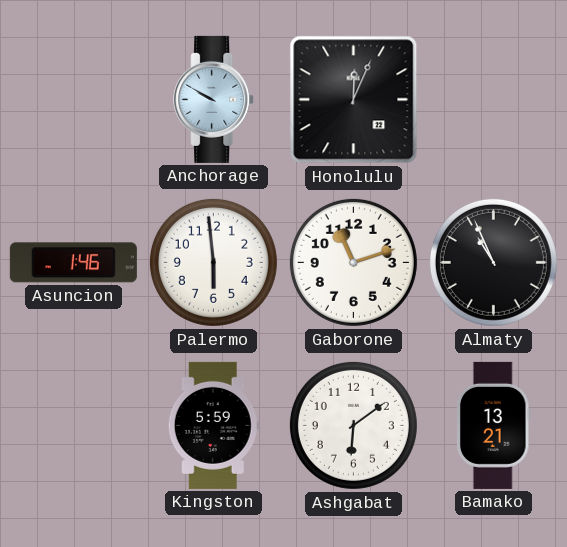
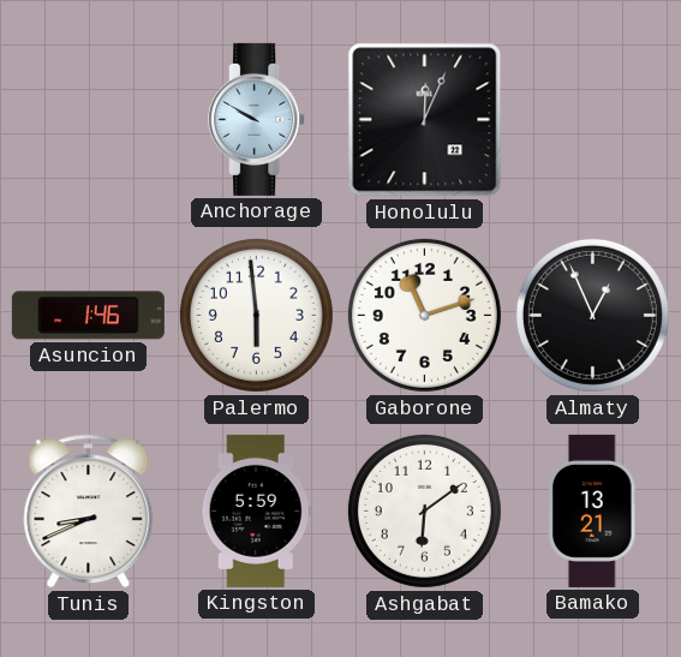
Almaty: 10:56 -> 12:56
Tunis: none -> 8:41
